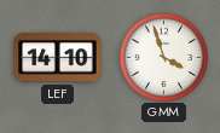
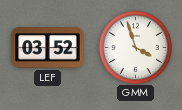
LEF: 14:10 -> 03:52
